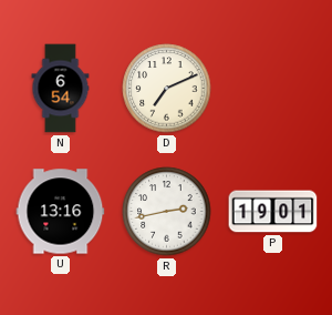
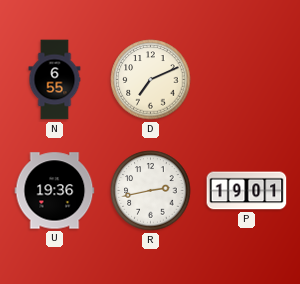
N: 6:54 -> 6:55
U: 13:16 -> 19:36
